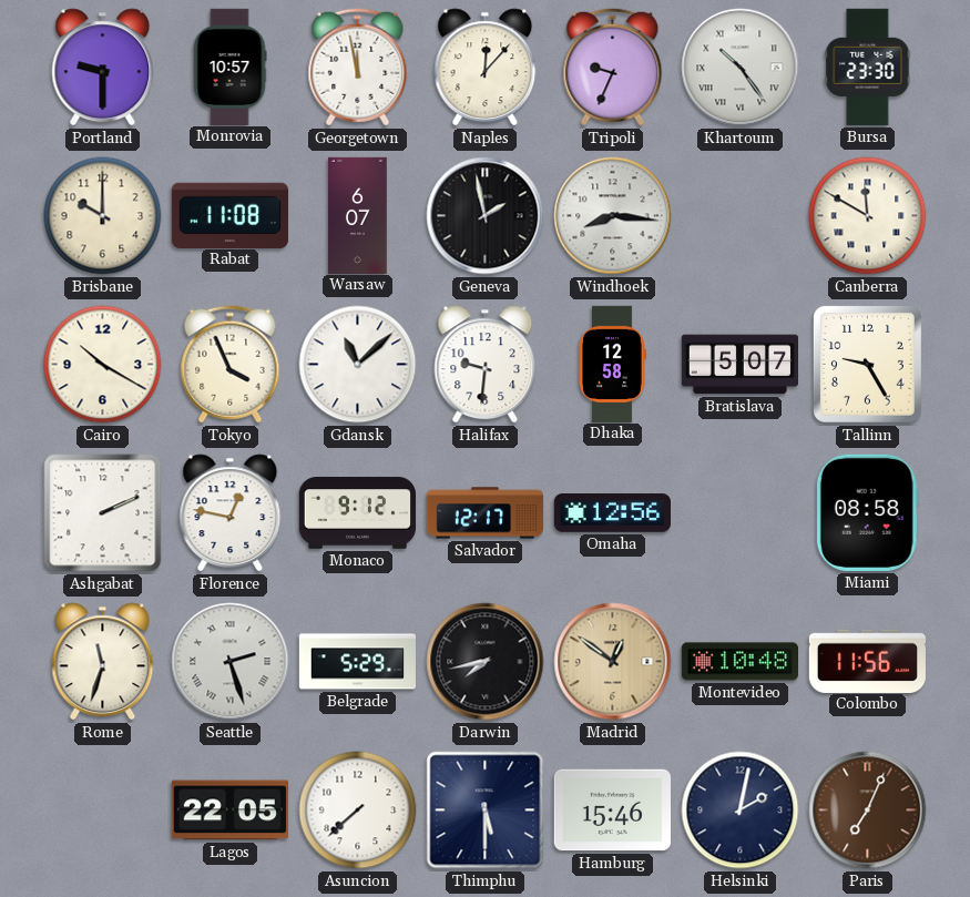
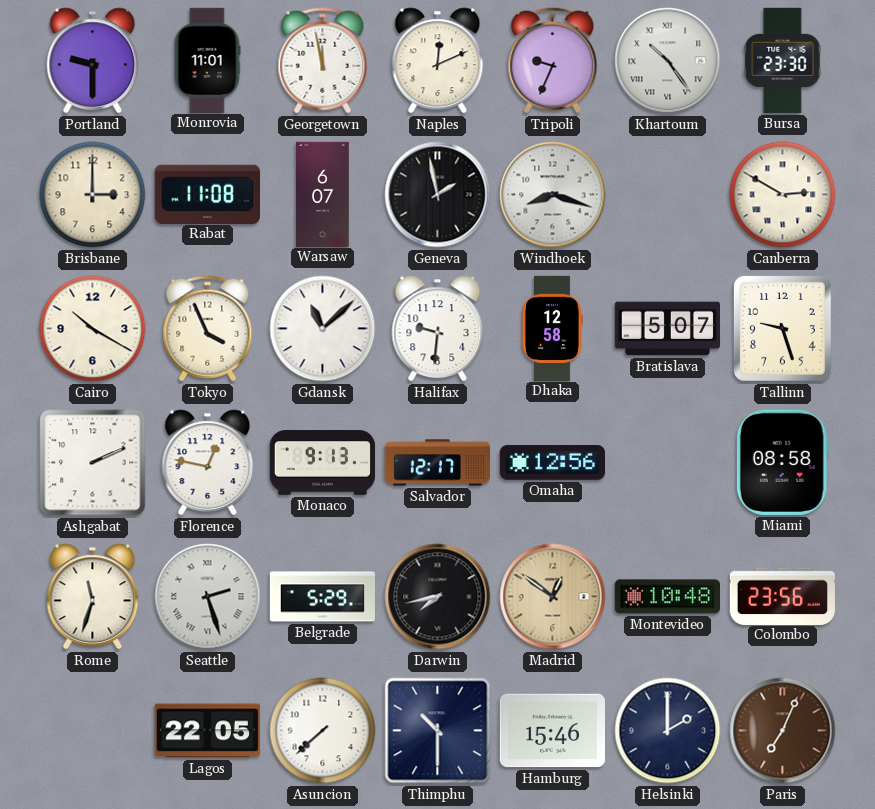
Monrovia: 10:57 -> 11:01
Naples: 12:07 -> 12:11
Brisbane: 10:00 -> 3:00
Windhoek: 8:16 -> 8:18
Canberra: 11:50 -> 2:50
Tallinn: 9:25 -> 9:27
Monaco: 9:12 -> 9:13
Colombo: 11:56 -> 23:56
Thimphu: 5:30 -> 10:30
Helsinki: 2:02 -> 2:00
